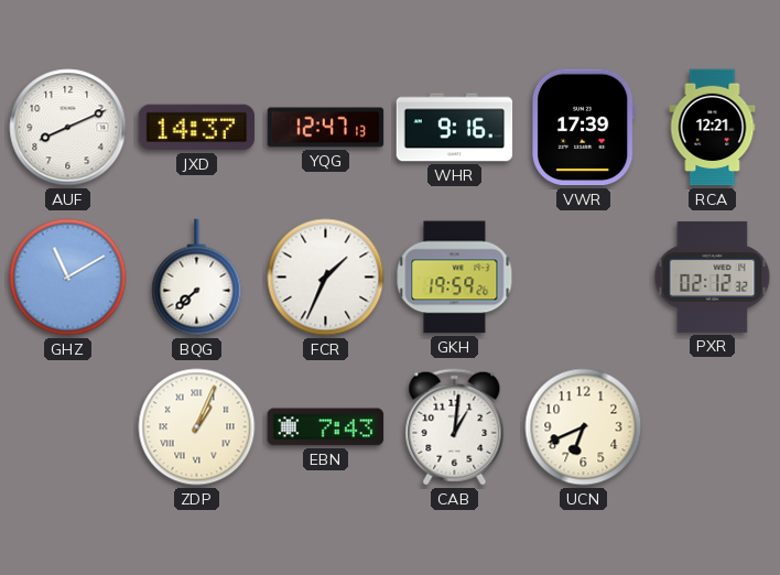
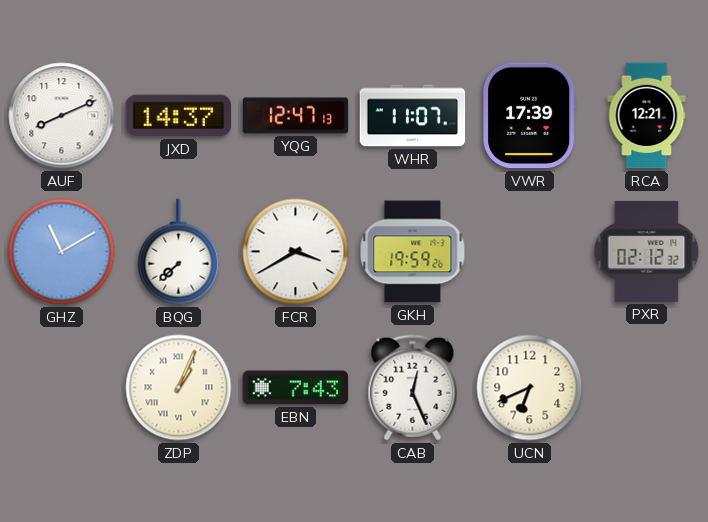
WHR: 9:16 -> 11:07
FCR: 1:34 -> 3:40
CAB: 1:01 -> 12:26
